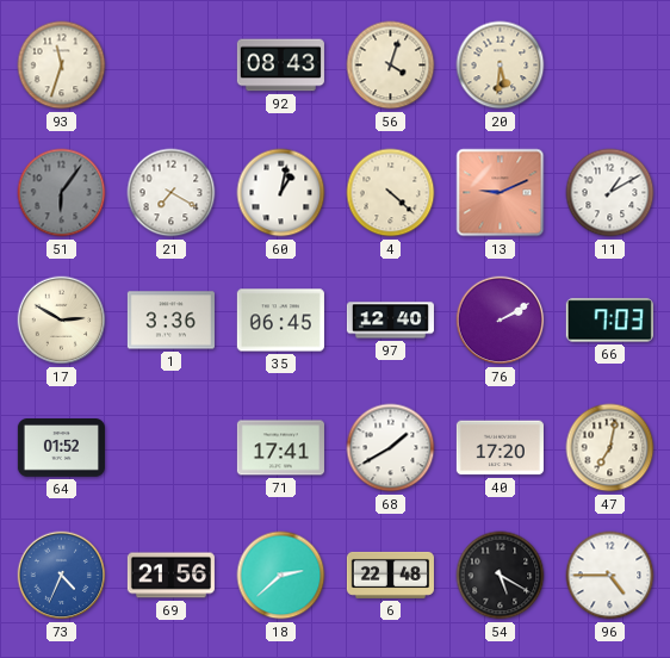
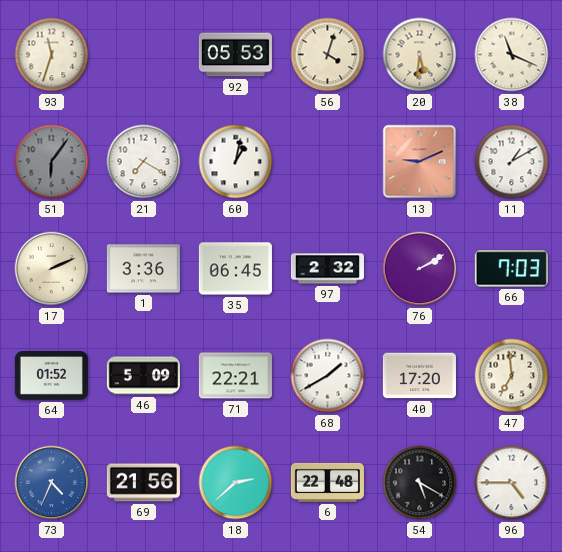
92: 08:43 -> 05:53
38: none -> 11:19
4: 4:22 -> none
17: 2:50 -> 2:11
97: 12:40 -> 2:32
46: none -> 5:09
71: 17:41 -> 22:21
47: 7:02 -> 6:59
